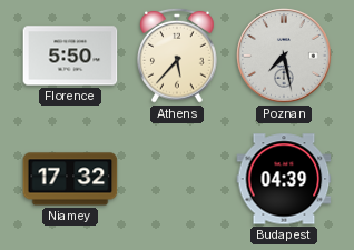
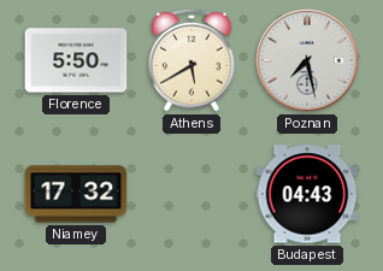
Athens: 5:37 -> 5:40
Budapest: 04:39 -> 04:43
